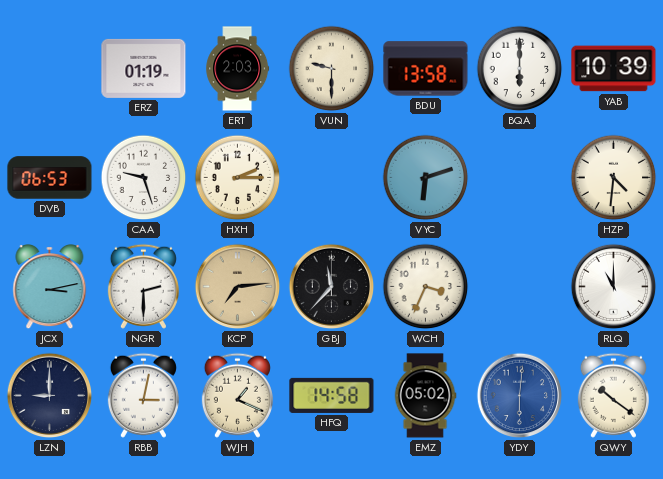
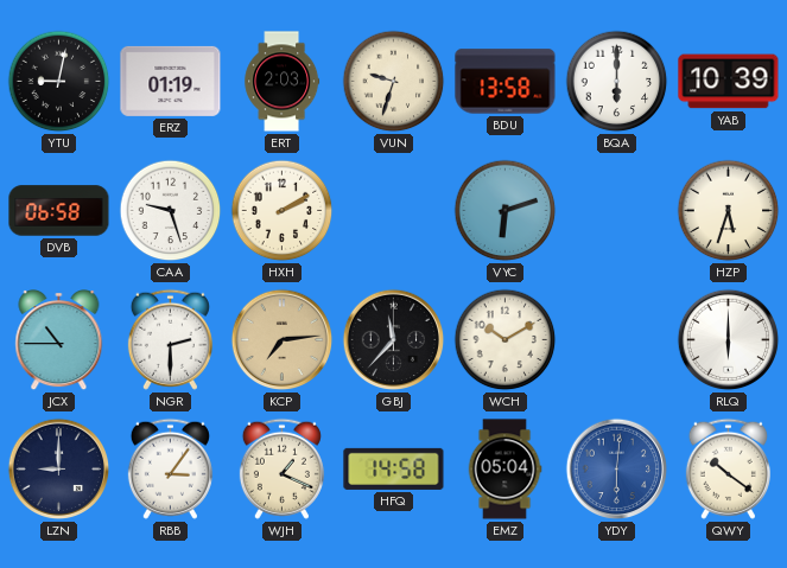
YTU: none -> 9:02
VUN: 9:30 -> 9:33
DVB: 06:53 -> 06:58
HXH: 2:15 -> 2:10
HZP: 4:31 -> 5:33
JCX: 3:13 -> 10:45
WCH: 3:34 -> 10:10
RLQ: 11:00 -> 6:00
RBB: 3:02 -> 3:06
EMZ: 05:02 -> 05:04
